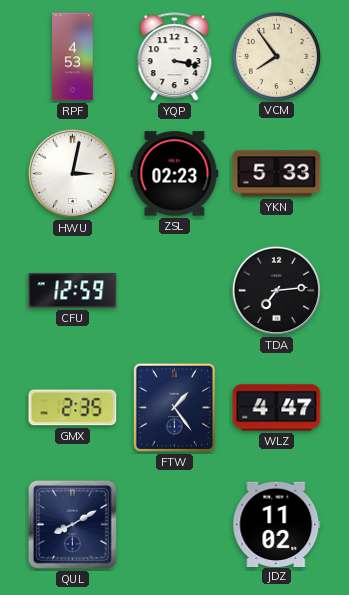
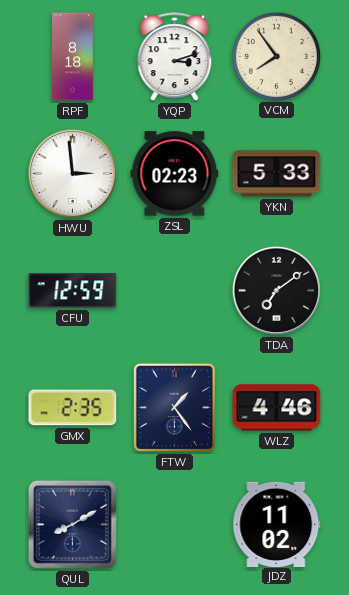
RPF: 4:53 -> 8:18
YQP: 3:17 -> 3:12
HWU: 3:02 -> 2:59
TDA: 7:14 -> 7:09
WLZ: 4:47 -> 4:46
